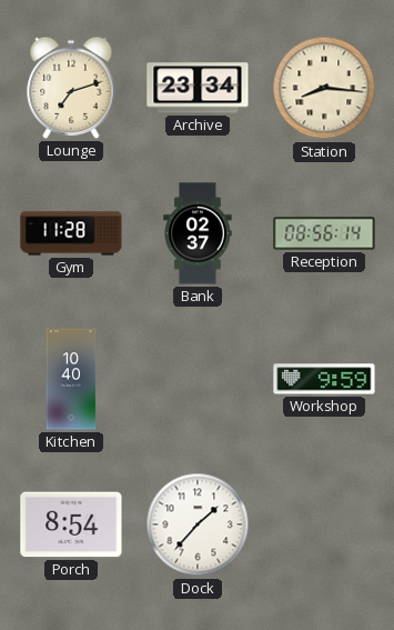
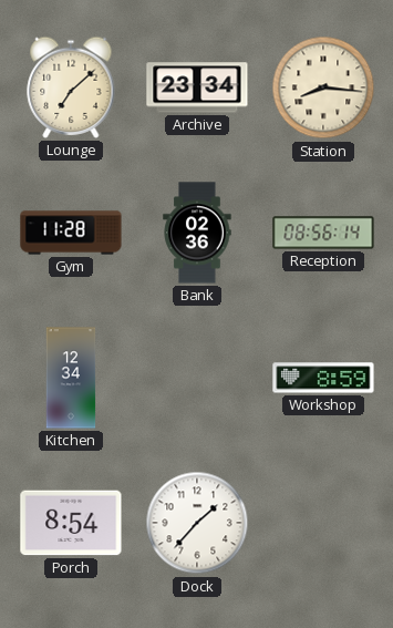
Lounge: 7:12 -> 7:08
Bank: 02:37 -> 02:36
Kitchen: 10:40 -> 12:34
Workshop: 9:59 -> 8:59
